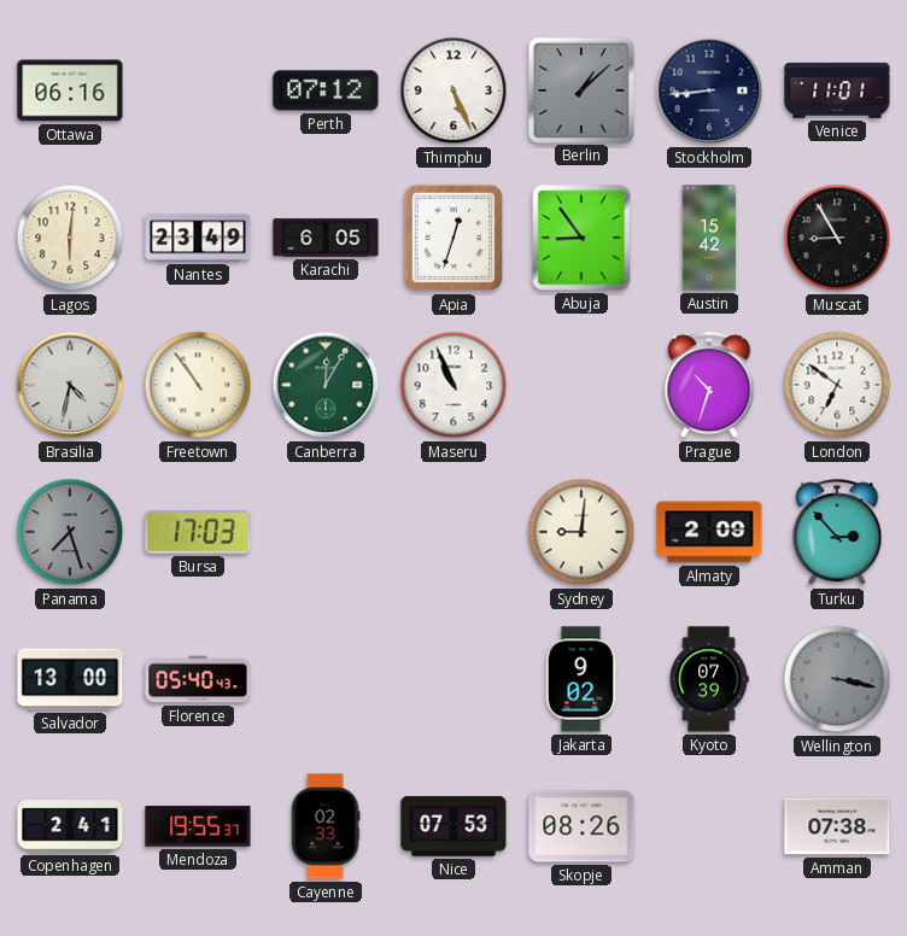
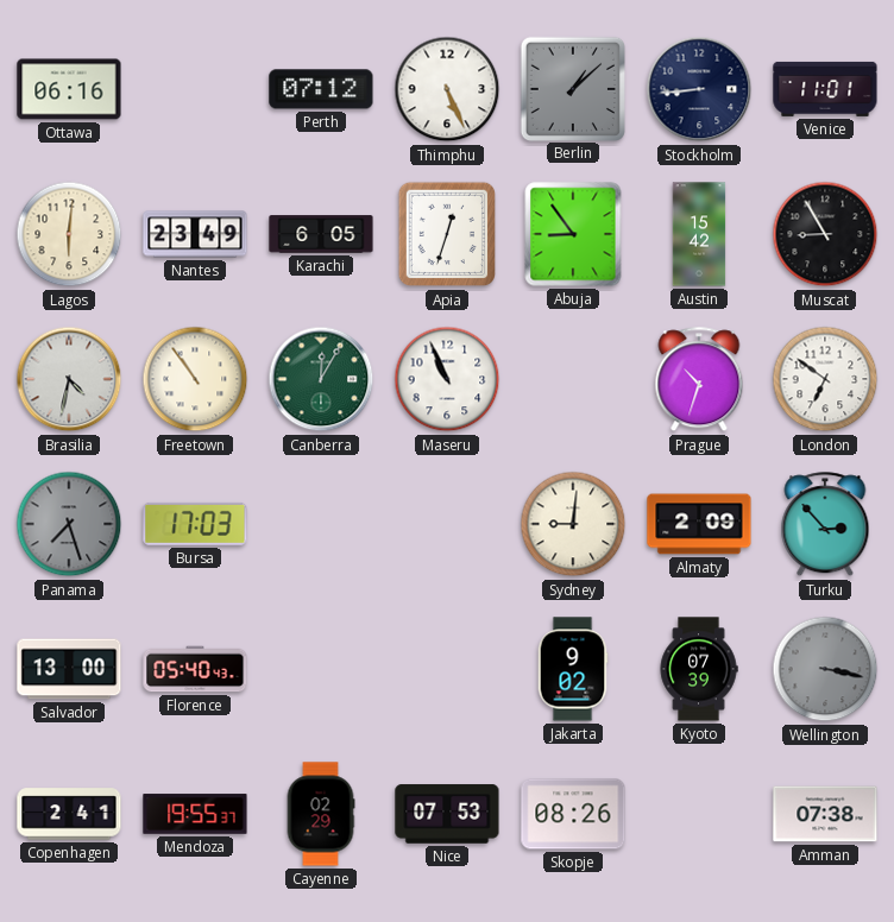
Cayenne: 02:33 -> 02:29
